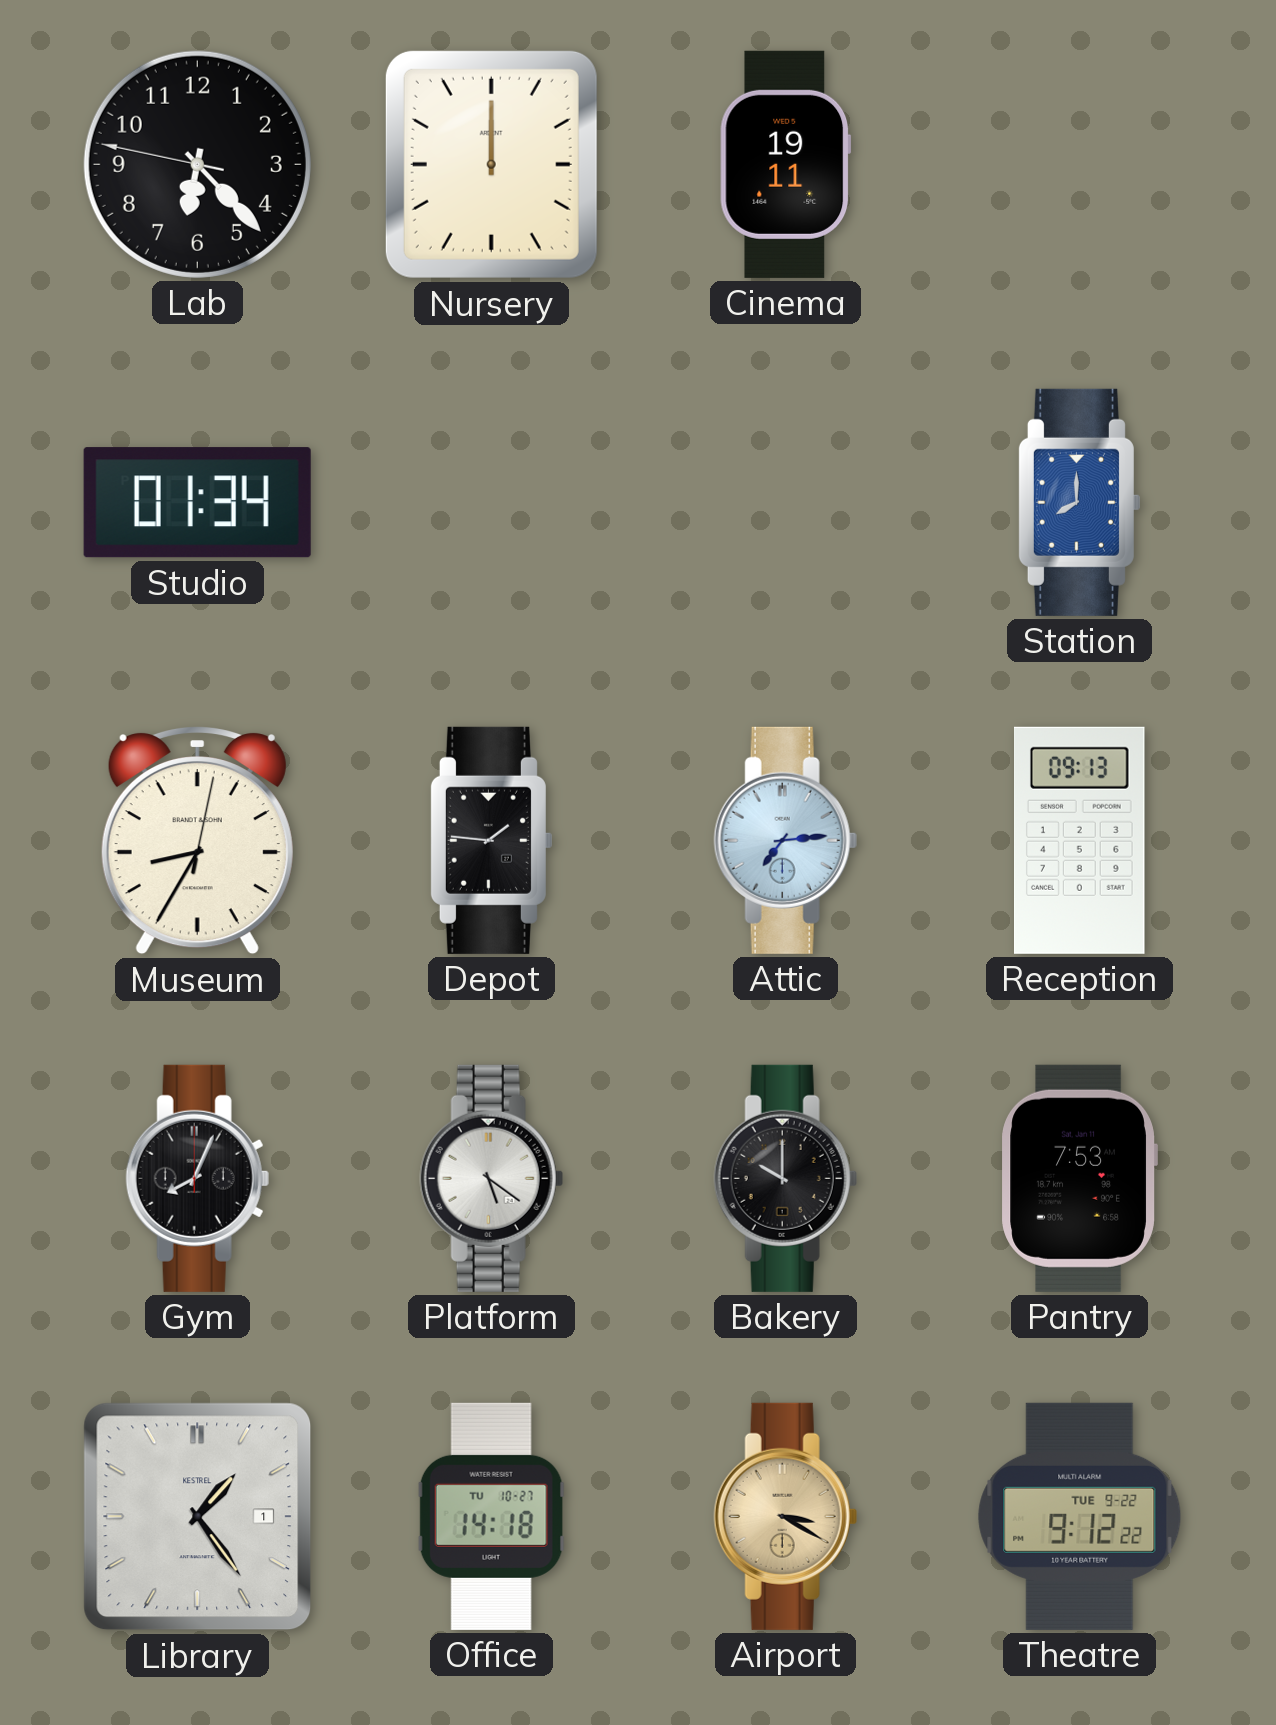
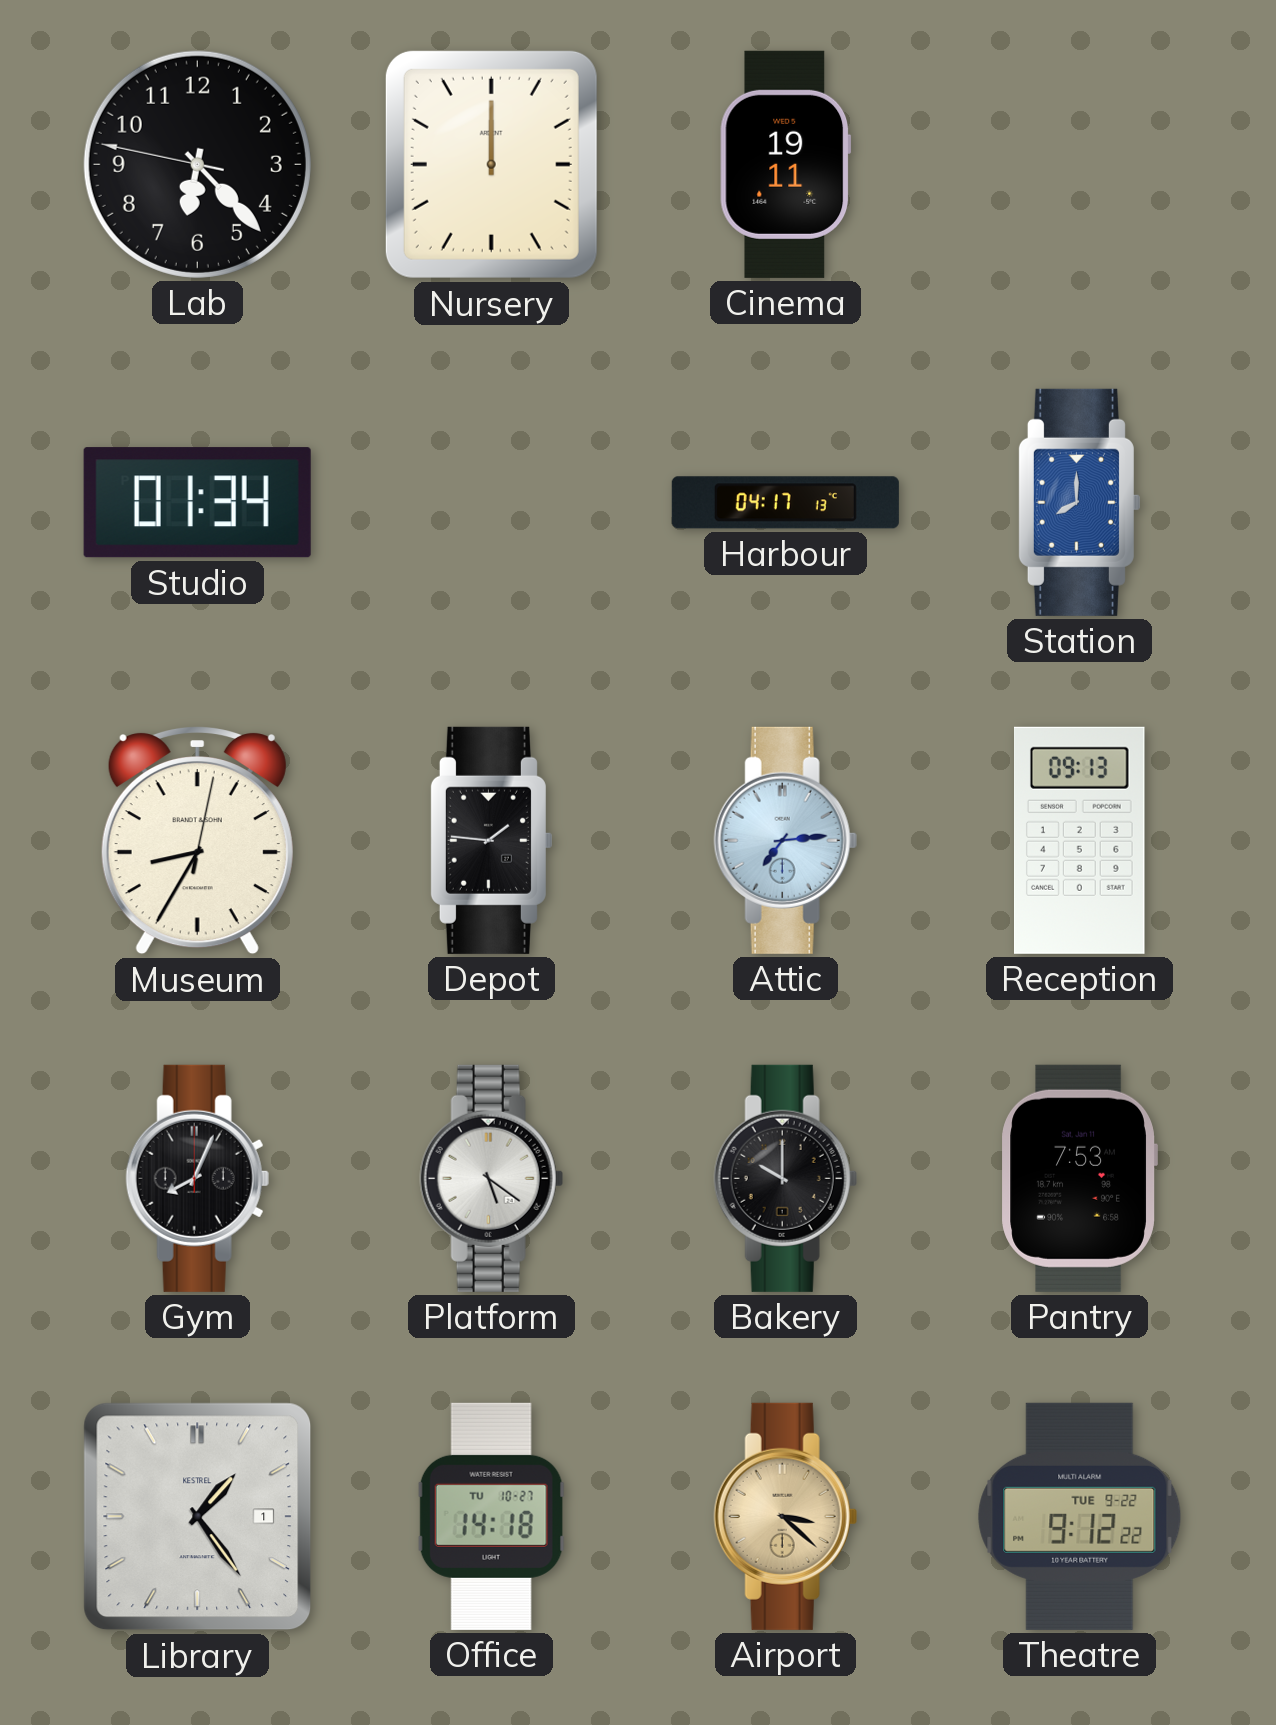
Harbour: none -> 04:17
Airport: 3:20 -> 3:22
